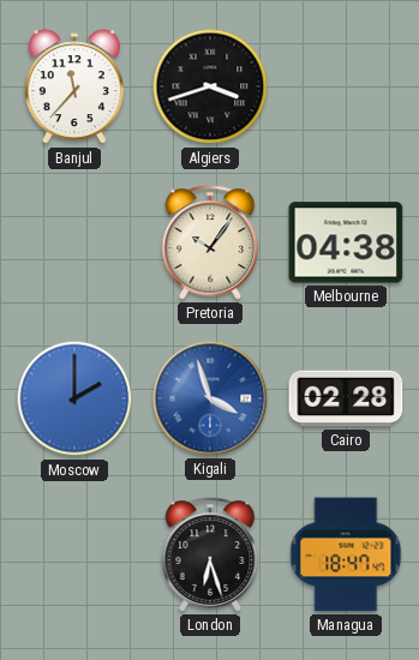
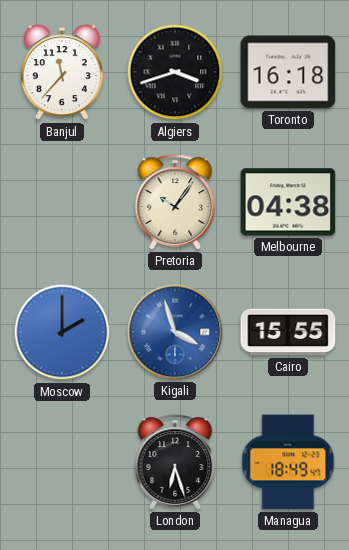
Toronto: none -> 16:18
Cairo: 02:28 -> 15:55
Managua: 18:47 -> 18:49
